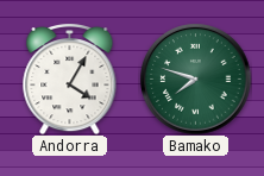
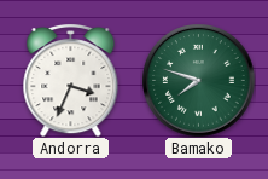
Andorra: 4:05 -> 3:34
